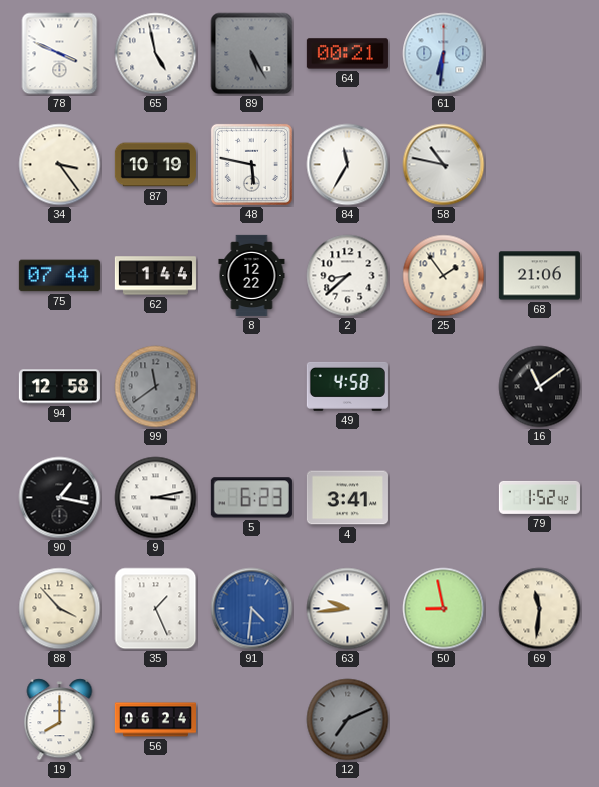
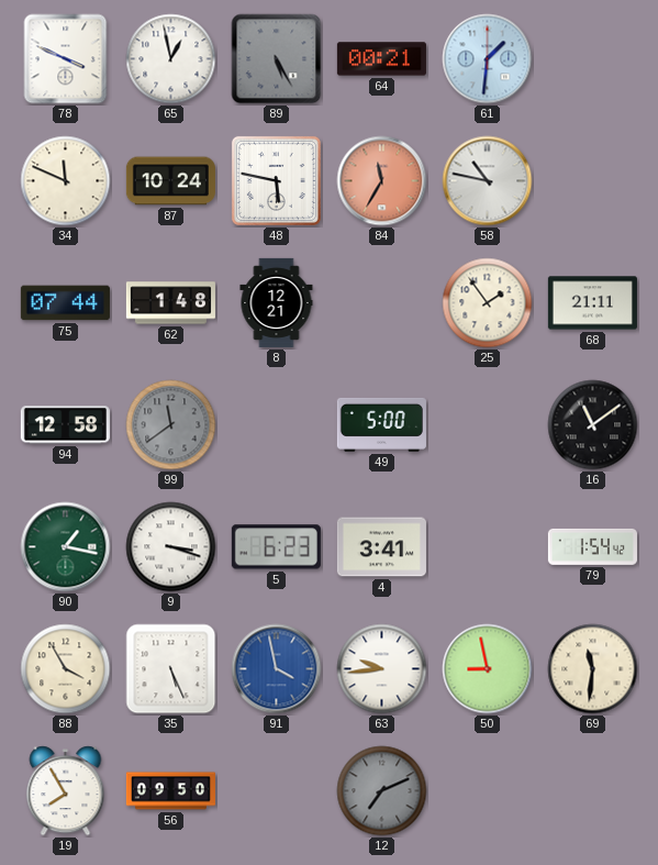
65: 4:58 -> 12:58
61: 6:31 -> 1:31
34: 3:24 -> 11:49
87: 10:19 -> 10:24
84 dial: white -> salmon
62: 1:44 -> 1:48
8: 12:22 -> 12:21
2: 8:38 -> none
68: 21:06 -> 21:11
49: 4:58 -> 5:00
90 dial: black -> green
9: 3:13 -> 3:18
79: 1:52 -> 1:54
88: 3:53 -> 3:55
35: 1:26 -> 5:26
91: 4:31 -> 3:58
19: 8:00 -> 7:55
56: 06:24 -> 09:50
